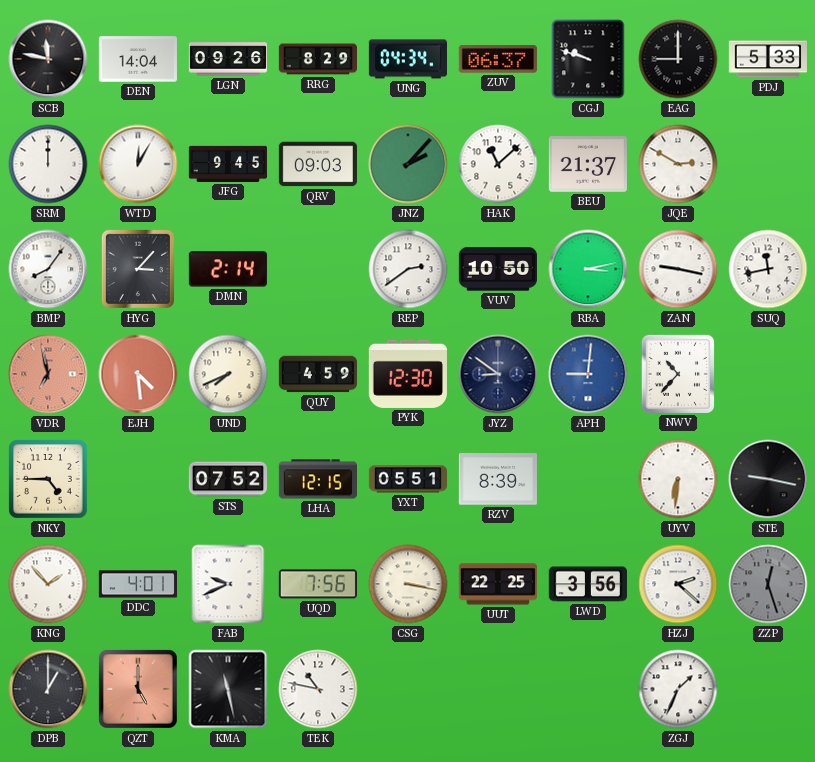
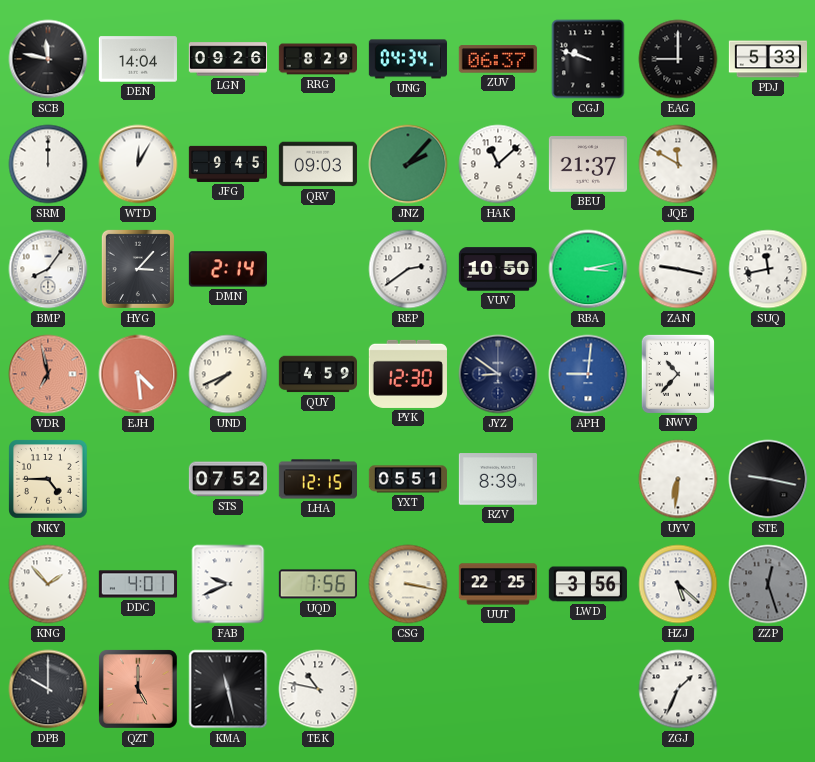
JQE: 2:50 -> 11:50
HZJ: 2:22 -> 5:22
DPB: 1:00 -> 10:00
